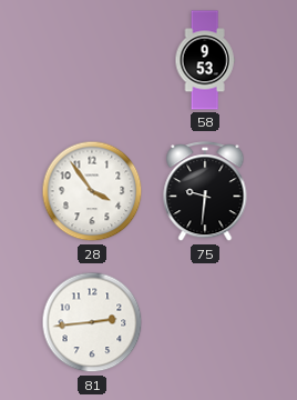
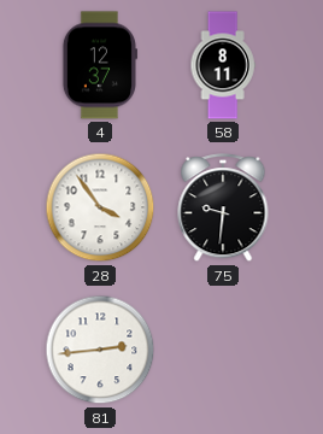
4: none -> 12:37
58: 9:53 -> 8:11
